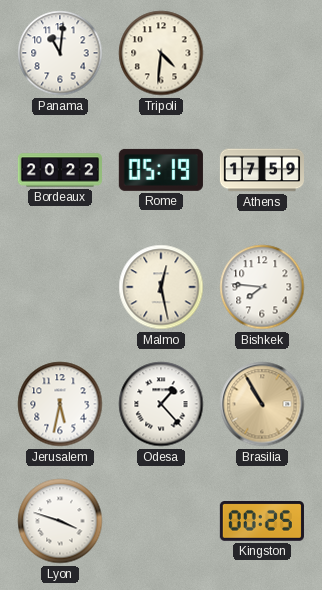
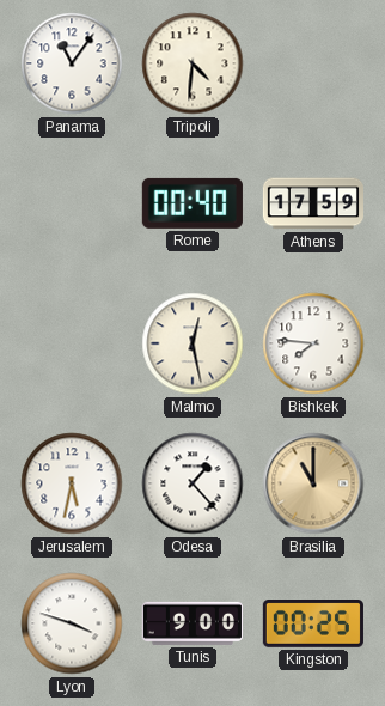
Panama: 11:01 -> 11:06
Bordeaux: 20:22 -> none
Rome: 05:19 -> 00:40
Brasilia: 10:55 -> 11:00
Tunis: none -> 9:00
